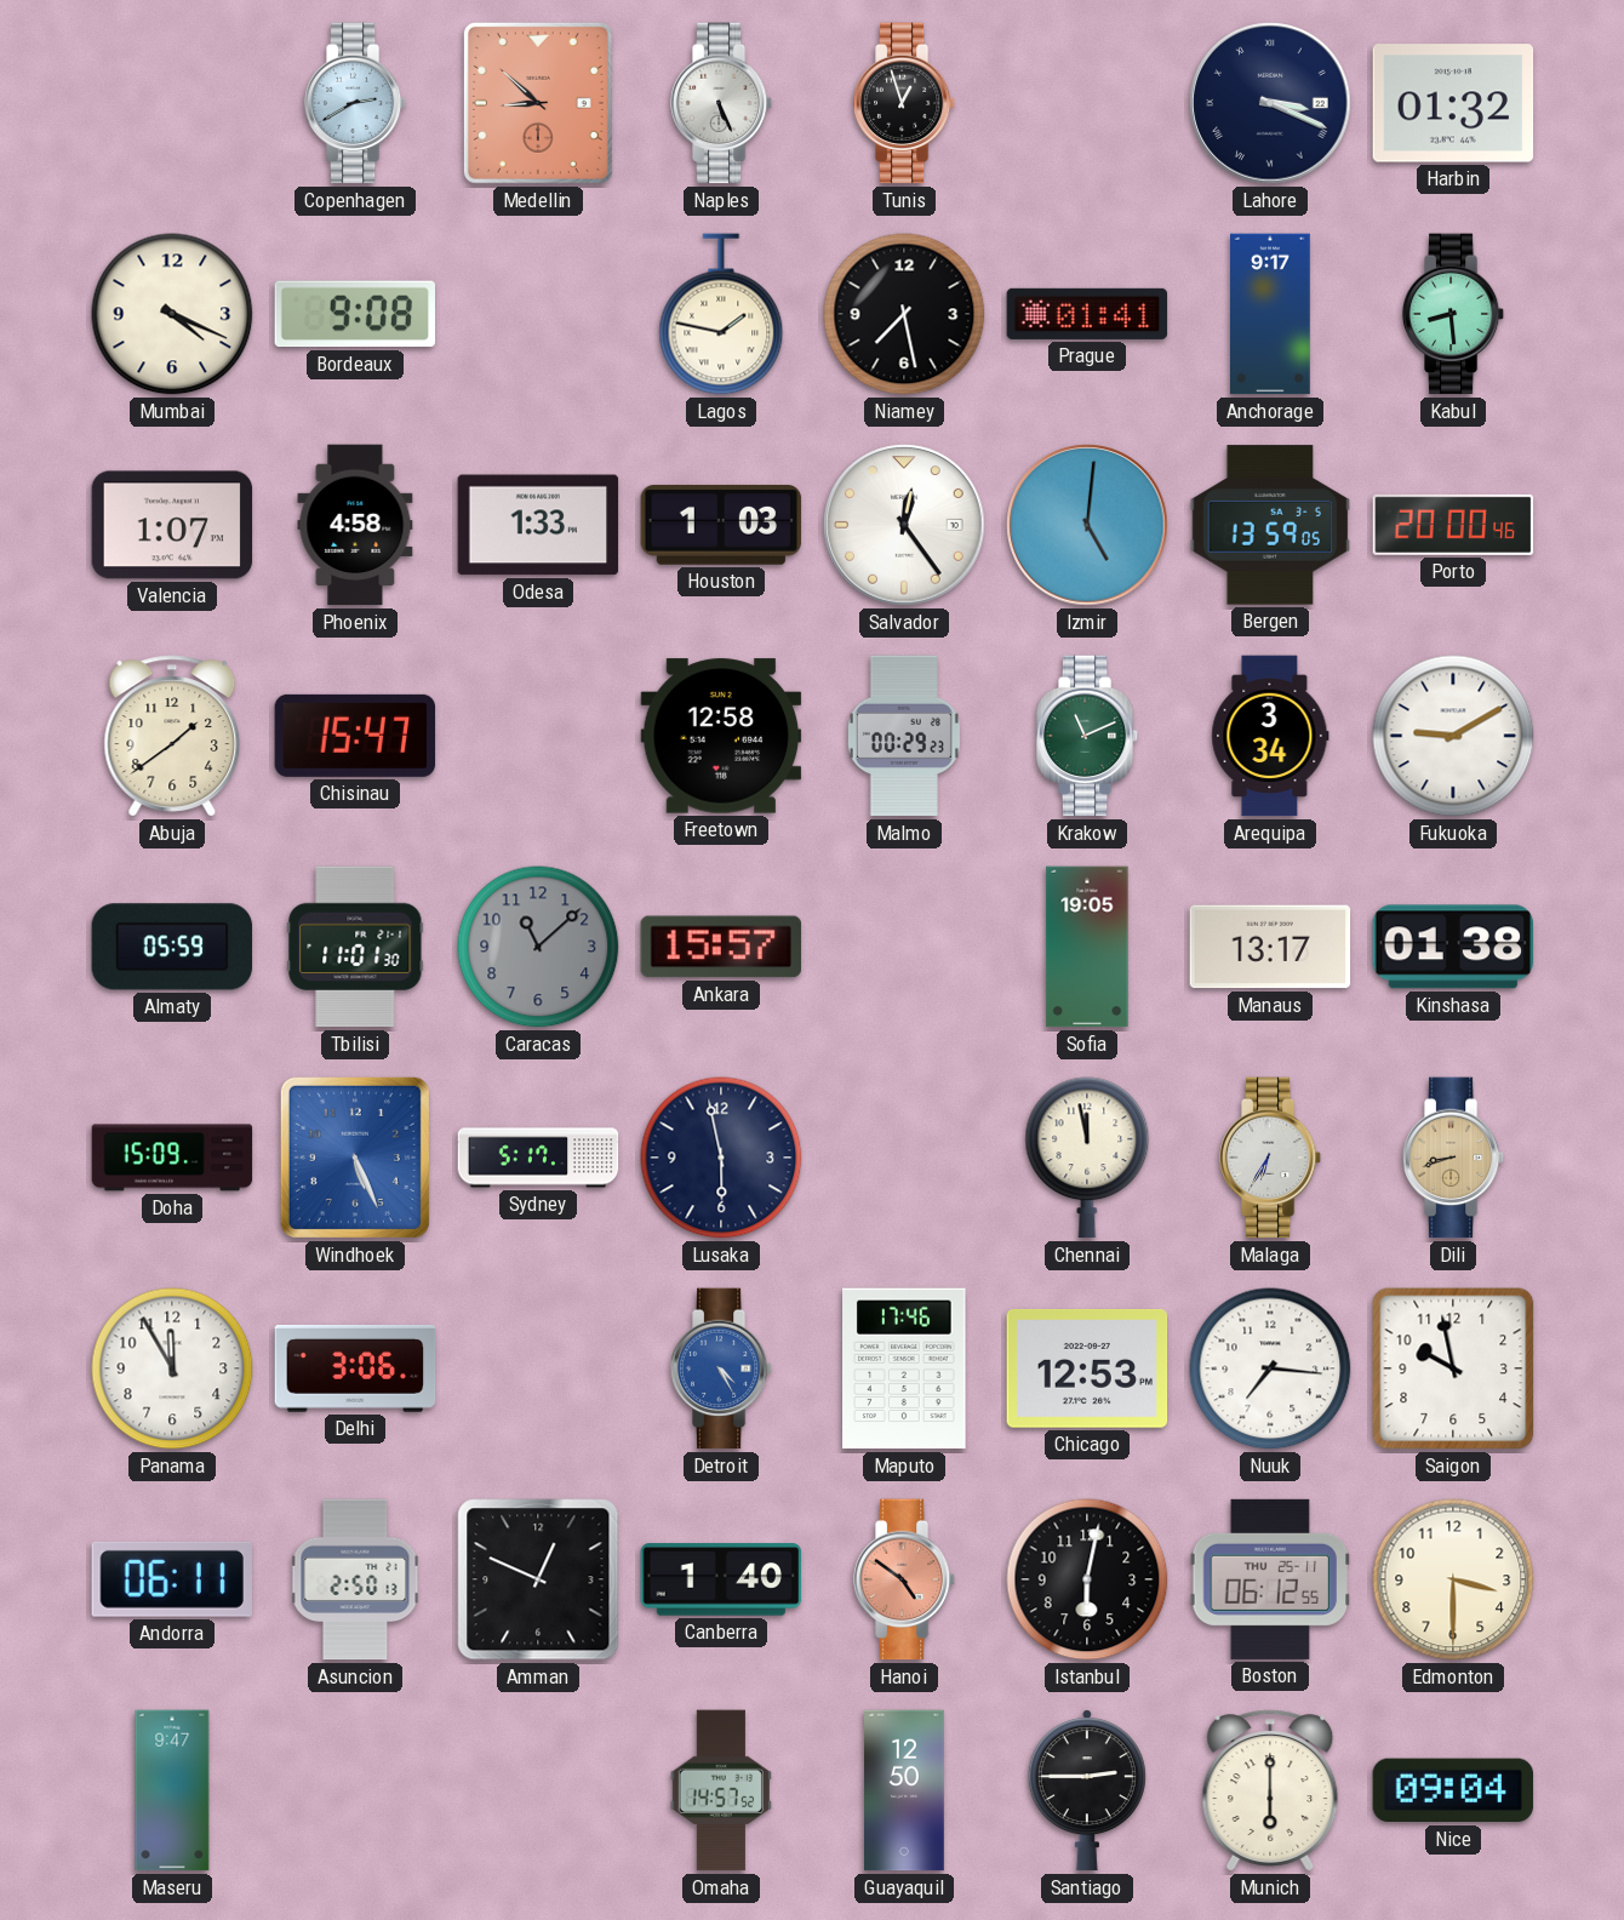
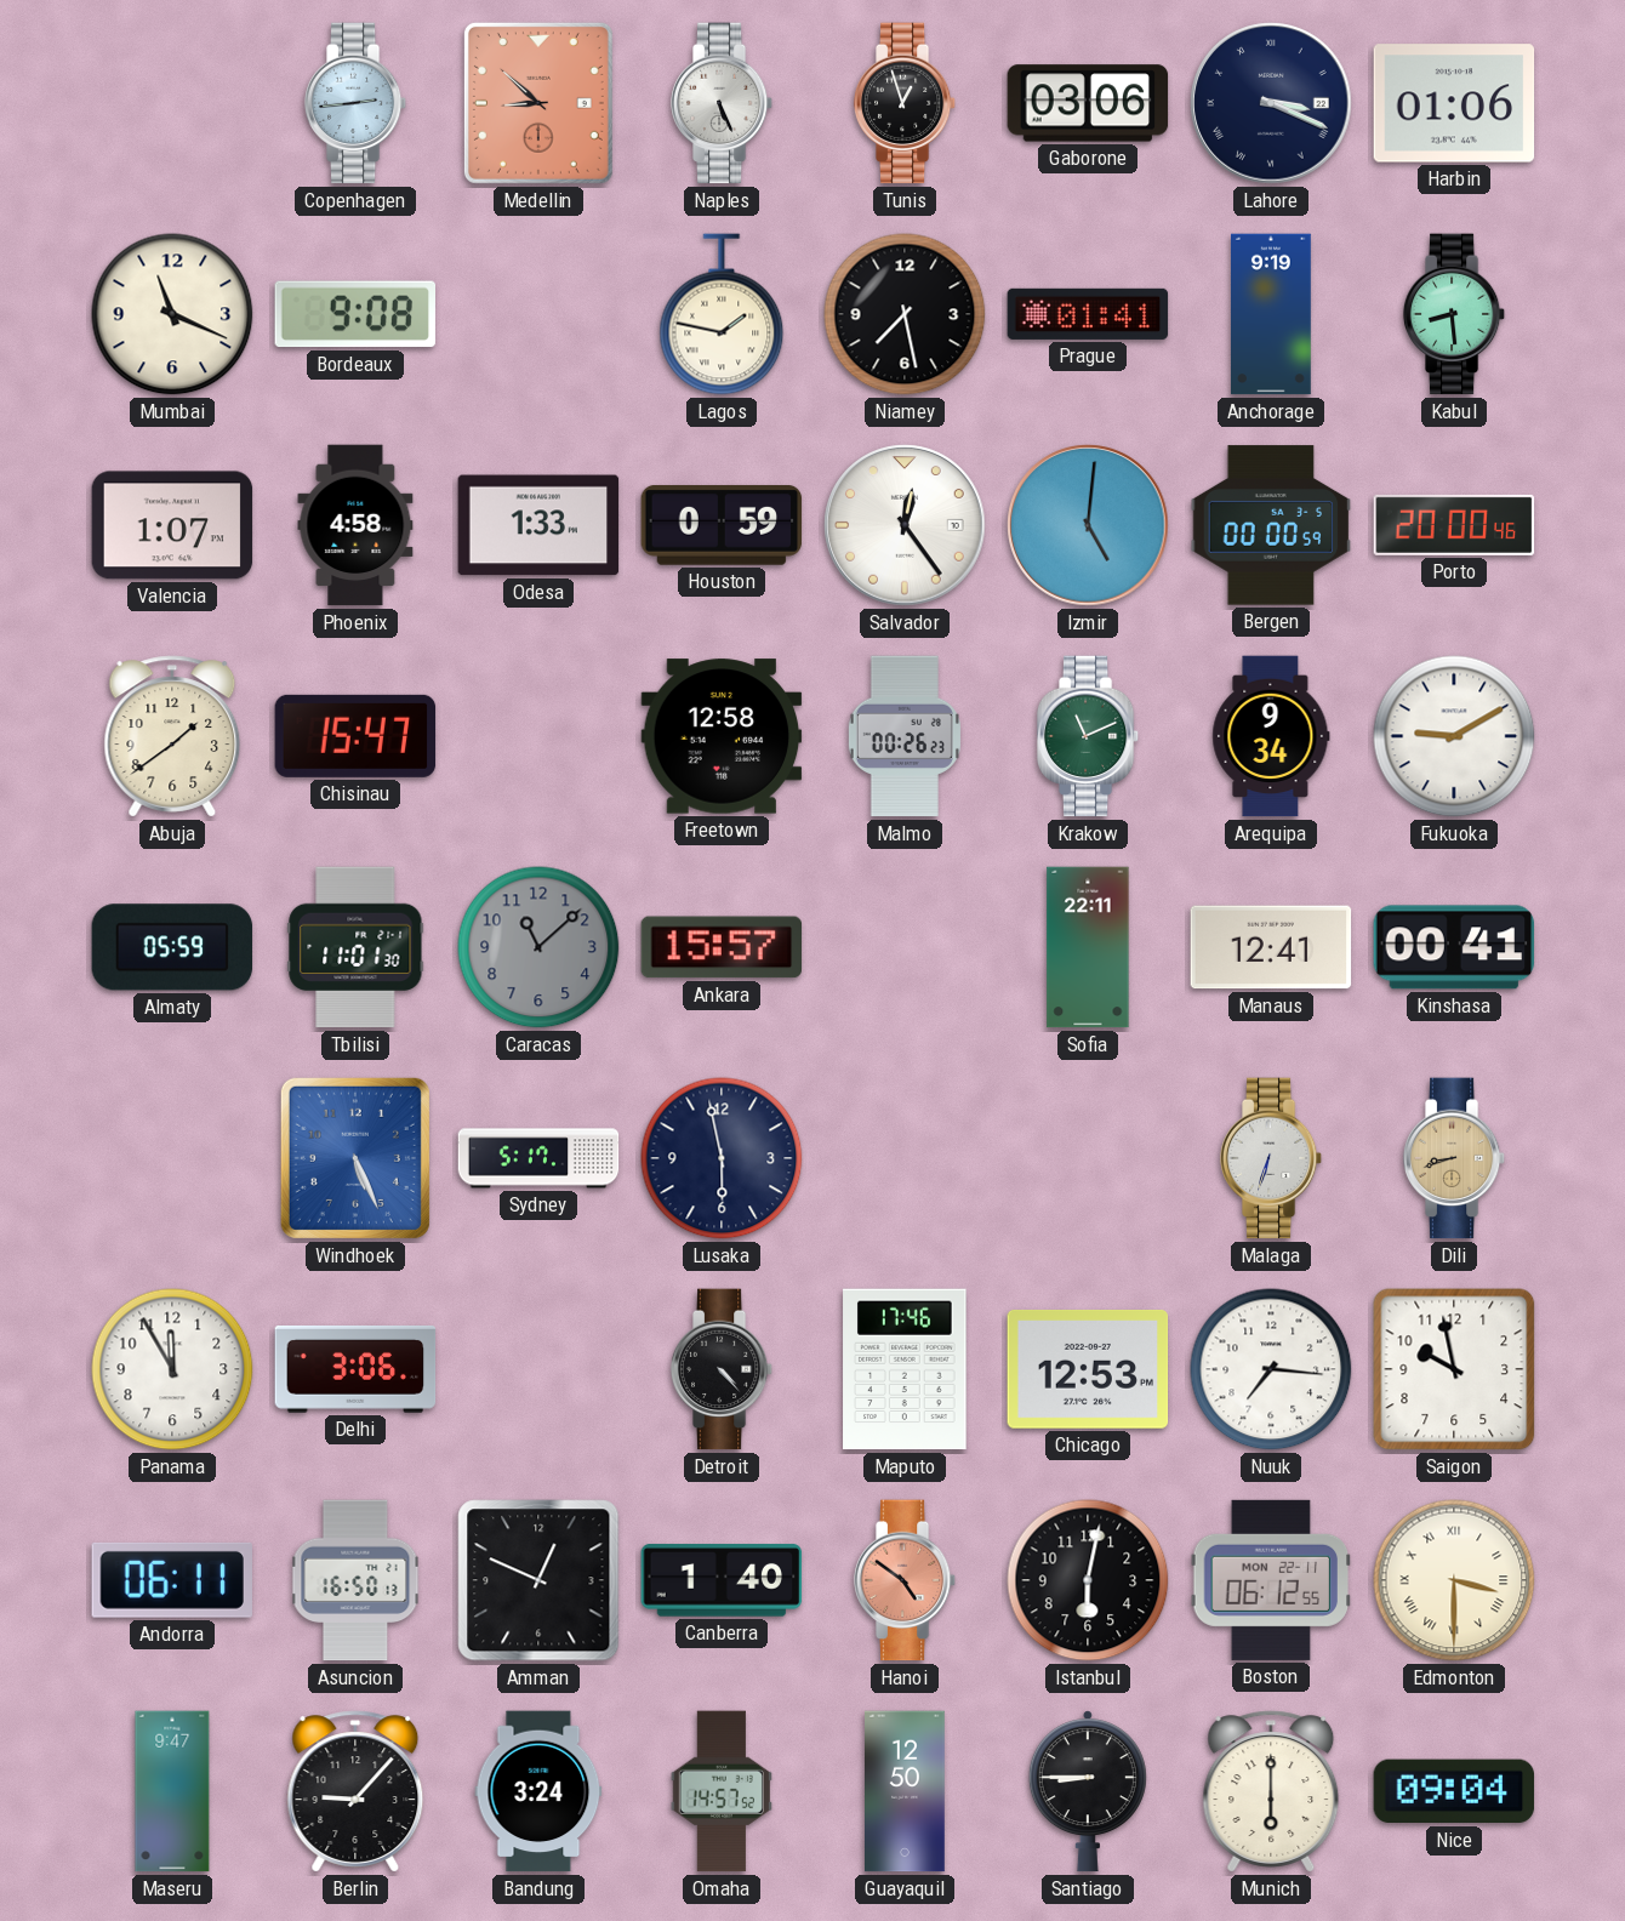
Copenhagen: 2:40 -> 2:44
Gaborone: none -> 03:06
Harbin: 01:32 -> 01:06
Mumbai: 4:19 -> 11:19
Anchorage: 9:17 -> 9:19
Houston: 1:03 -> 0:59
Bergen: 13:59 -> 00:00
Malmo: 00:29 -> 00:26
Arequipa: 3:34 -> 9:34
Sofia: 19:05 -> 22:11
Manaus: 13:17 -> 12:41
Kinshasa: 01:38 -> 00:41
Doha: 15:09 -> none
Chennai: 11:58 -> none
Malaga: 6:35 -> 6:33
Detroit: 4:25 -> 4:23
Detroit dial: blue -> black
Asuncion: 2:50 -> 16:50
Boston date: THU 25-11 -> MON 22-11
Edmonton numerals: Arabic -> Roman
Berlin: none -> 9:07
Bandung: none -> 3:24
Santiago: 2:45 -> 8:45
